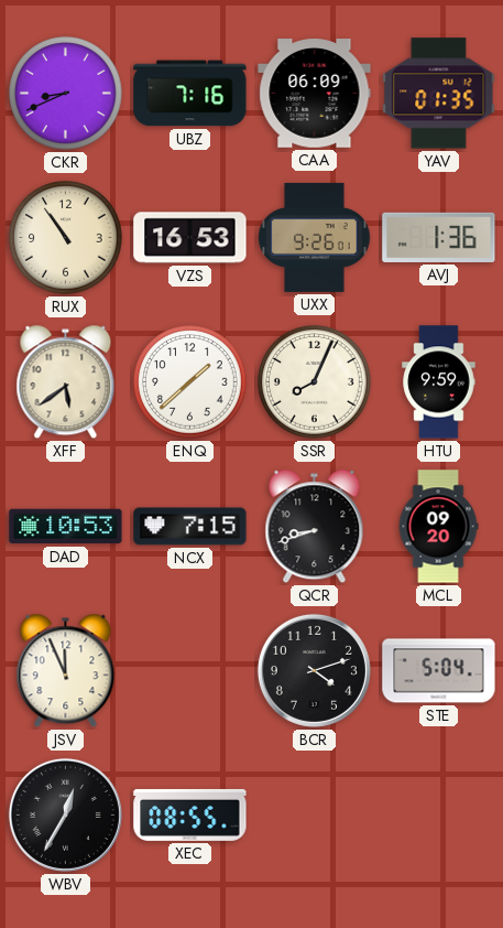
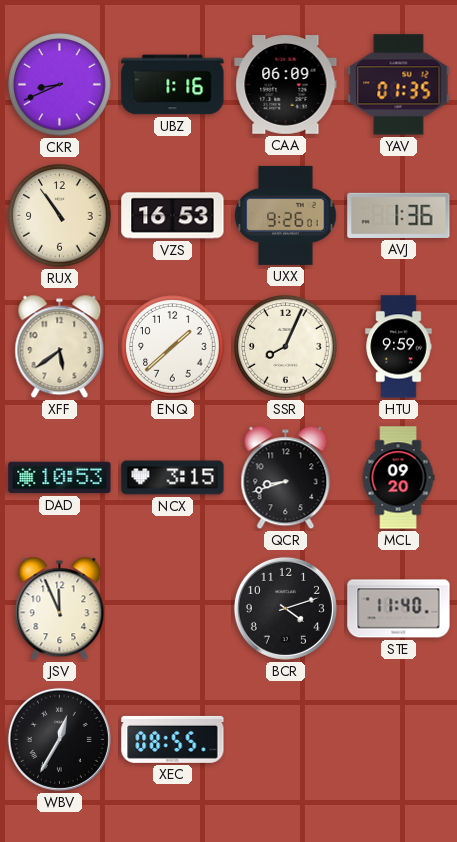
UBZ: 7:16 -> 1:16
NCX: 7:15 -> 3:15
STE: 5:04 -> 11:40
